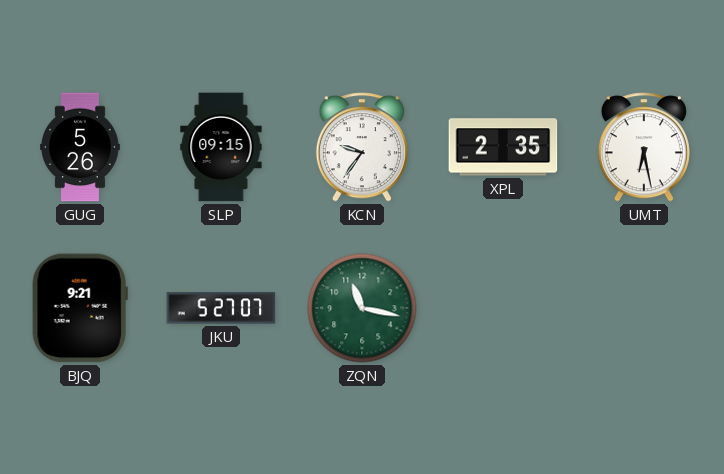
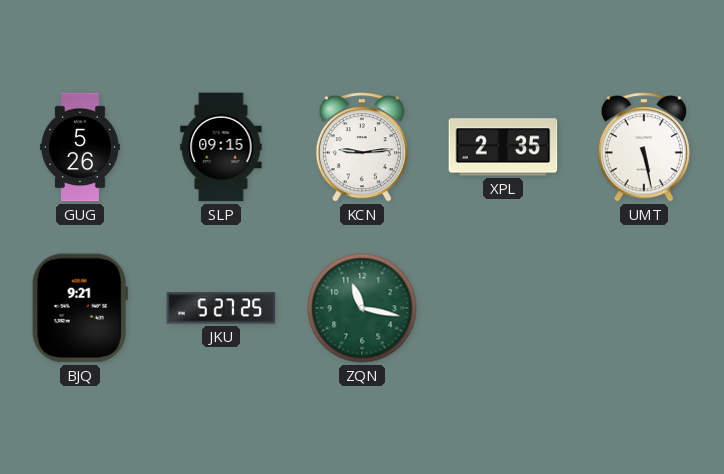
KCN: 9:36 -> 9:14
UMT: 6:28 -> 5:28
JKU: 5:27:07 -> 5:27:25
